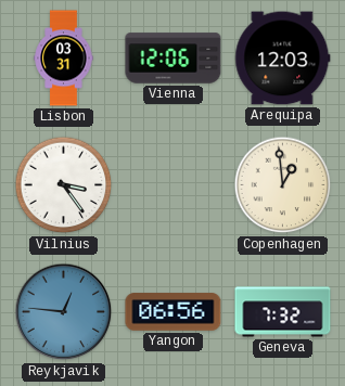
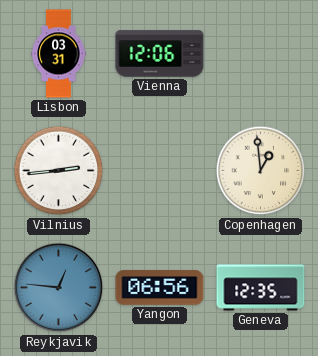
Arequipa: 12:03 -> none
Vilnius: 3:24 -> 2:44
Geneva: 7:32 -> 12:35
